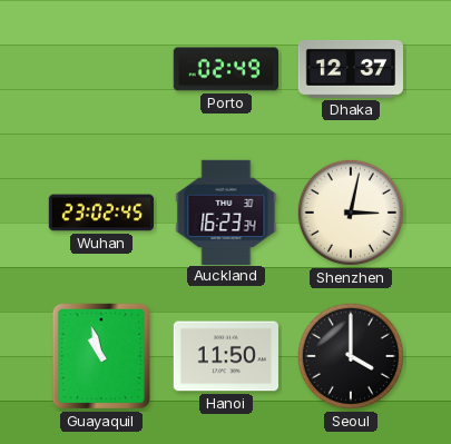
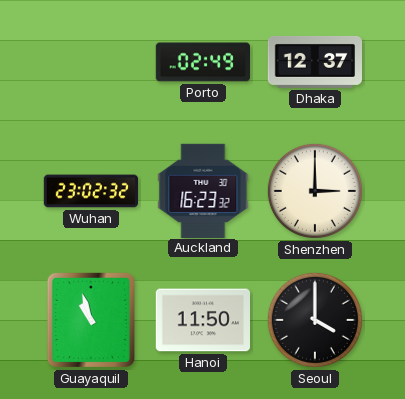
Wuhan: 23:02:45 -> 23:02:32
Auckland: 16:23:34 -> 16:23:32
Shenzhen: 3:02 -> 3:00
